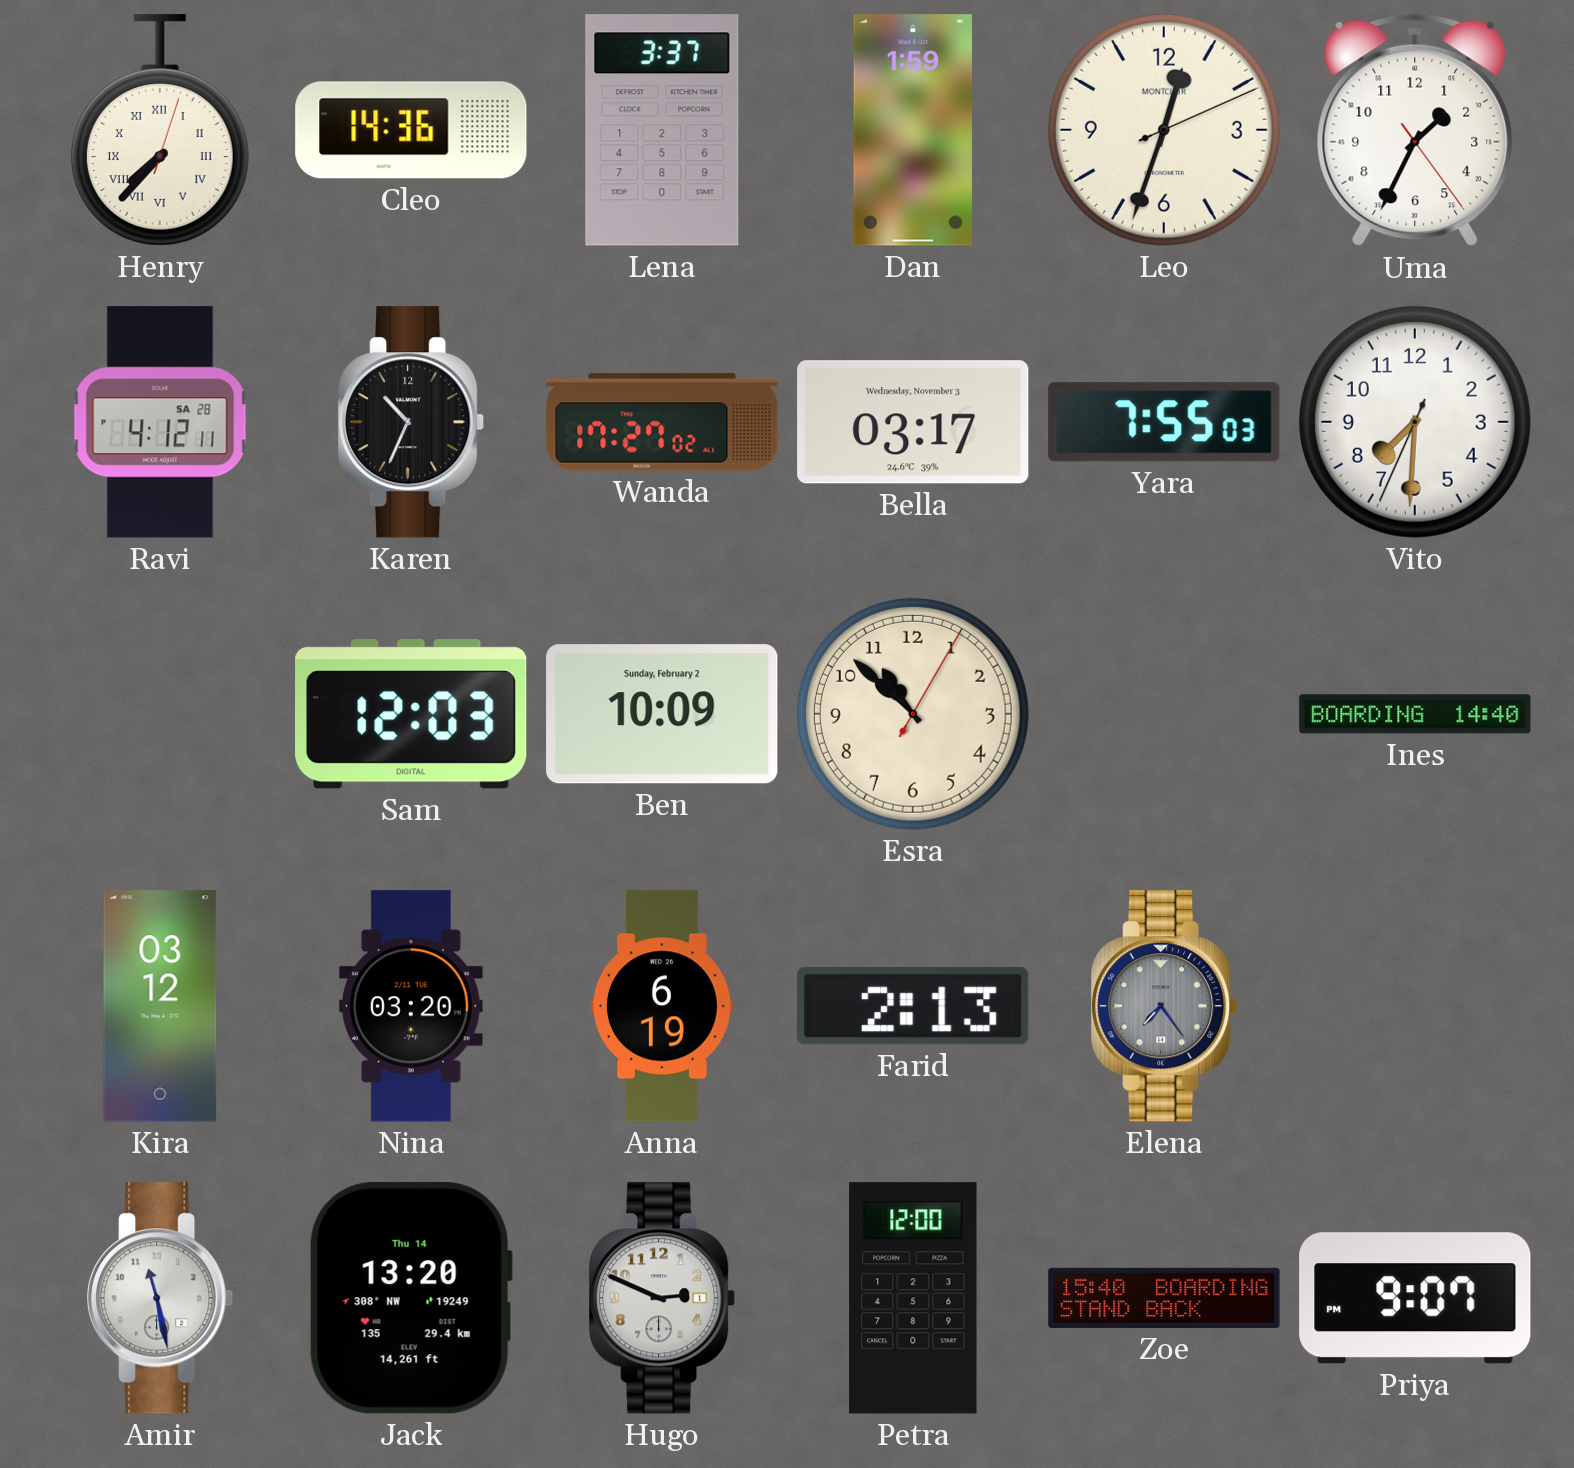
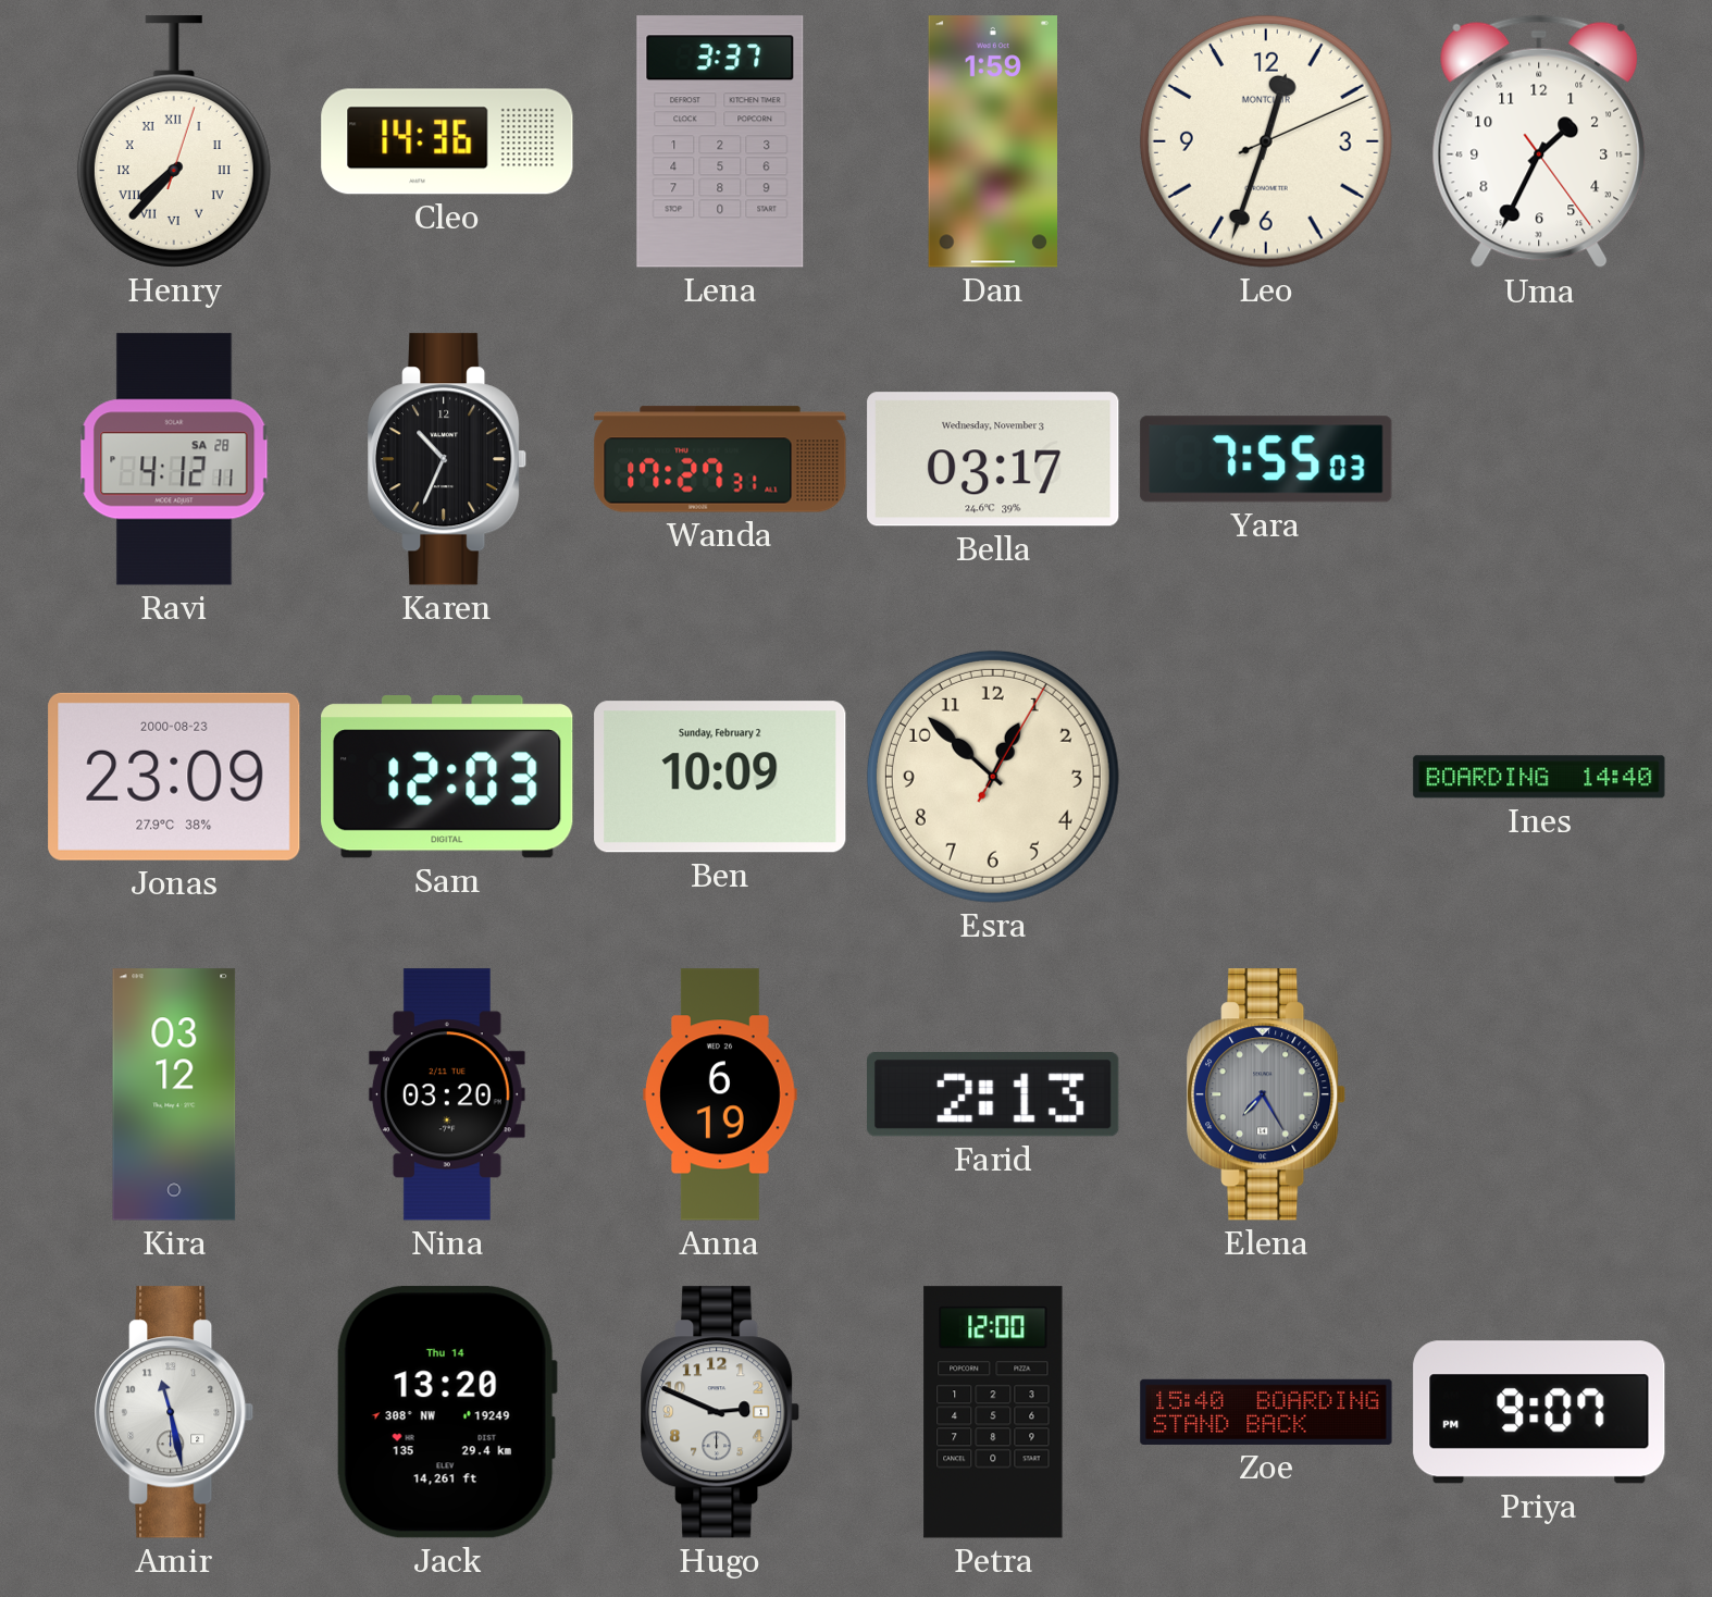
Wanda: 17:27:02 -> 17:27:31
Vito: 7:30 -> none
Jonas: none -> 23:09
Esra: 10:52 -> 12:52
Elena: 7:24 -> 7:25
